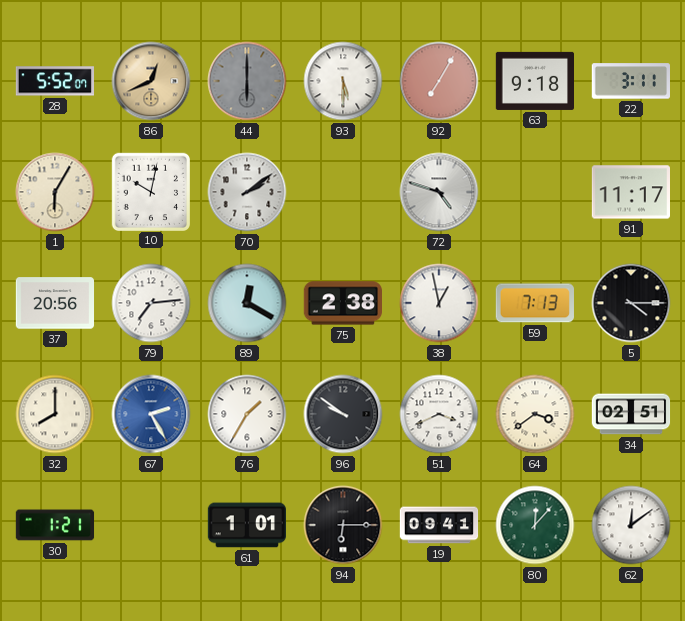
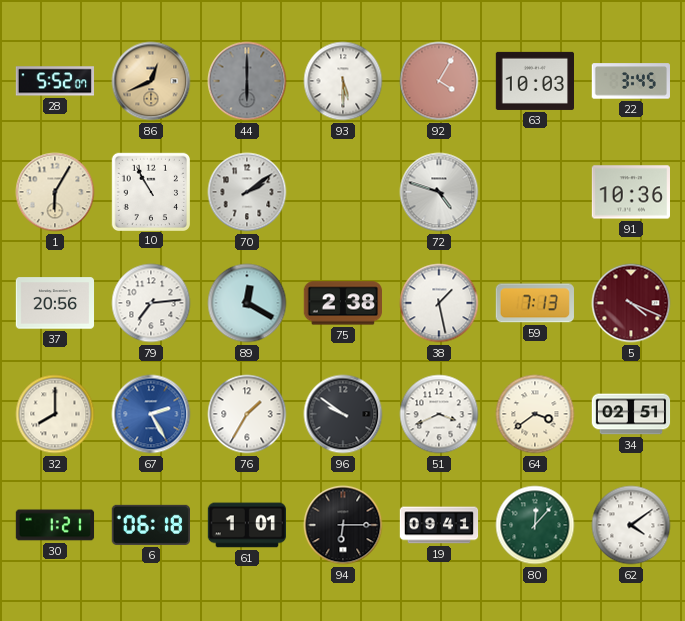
92: 7:05 -> 4:05
63: 9:18 -> 10:03
22: 3:11 -> 3:45
10: 10:02 -> 10:55
91: 11:17 -> 10:36
38: 12:58 -> 1:28
5: 4:15 -> 4:19
5 dial: black -> burgundy
6: none -> 06:18
62: 12:09 -> 4:09
